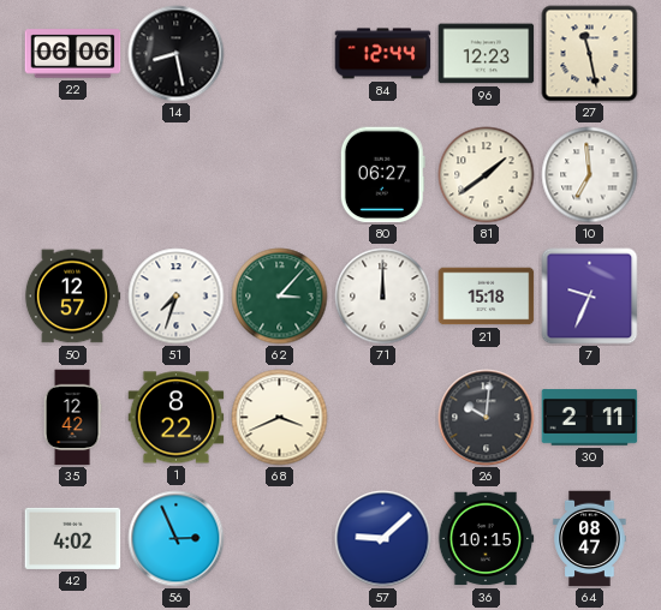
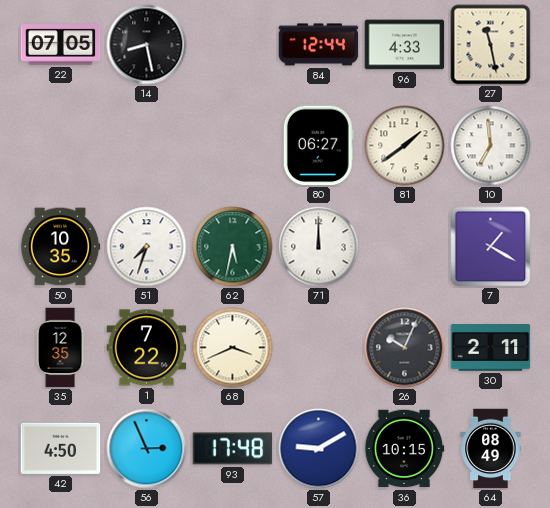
22: 06:06 -> 07:05
96: 12:23 -> 4:33
50: 12:57 -> 10:35
62: 3:07 -> 5:32
21: 15:18 -> none
7: 9:34 -> 1:20
35: 12:42 -> 12:35
1: 8:22 -> 7:22
26: 10:01 -> 10:04
42: 4:02 -> 4:50
93: none -> 17:48
57: 9:08 -> 9:10
64: 08:47 -> 08:49
